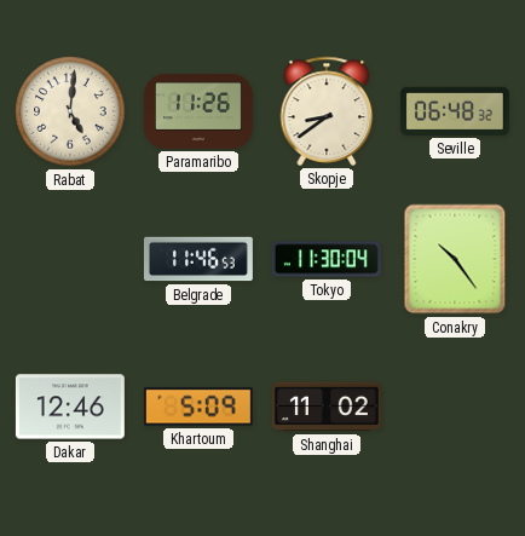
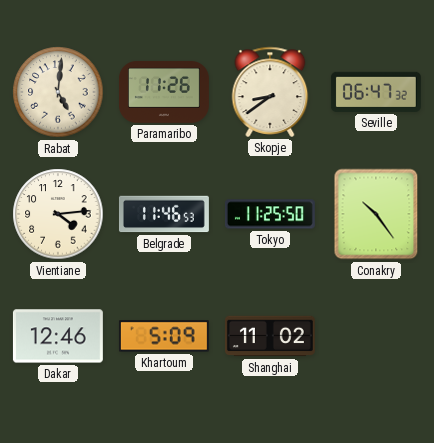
Seville: 06:48 -> 06:47
Vientiane: none -> 4:14
Tokyo: 11:30 -> 11:25
